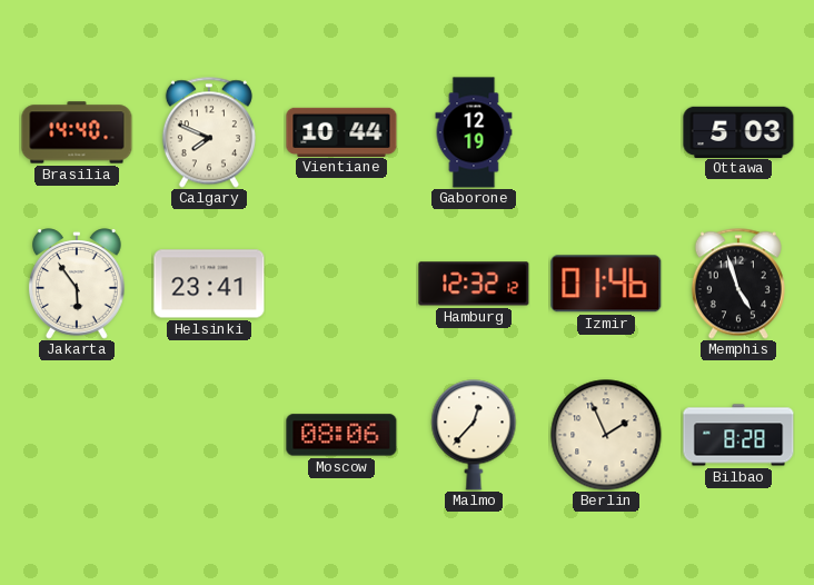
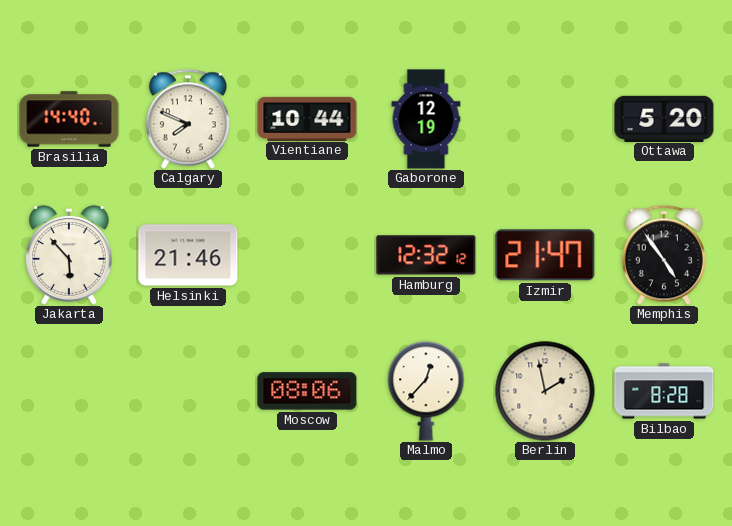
Ottawa: 5:03 -> 5:20
Jakarta: 5:54 -> 5:53
Helsinki: 23:41 -> 21:46
Izmir: 01:46 -> 21:47
Memphis: 4:57 -> 4:54
Berlin: 1:56 -> 1:58
